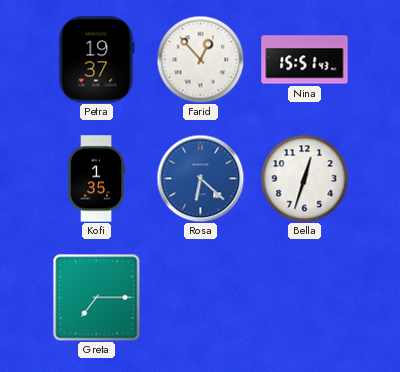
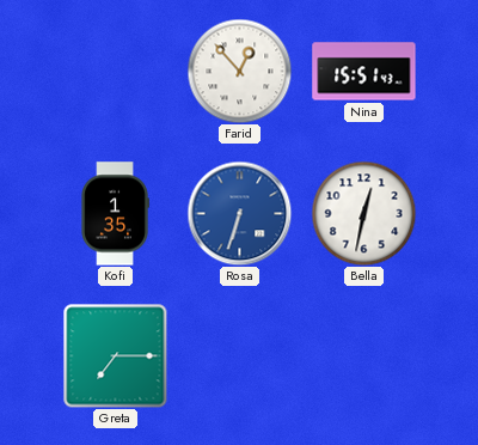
Petra: 19:37 -> none
Rosa: 6:22 -> 6:33
Bella: 12:33 -> 12:32
